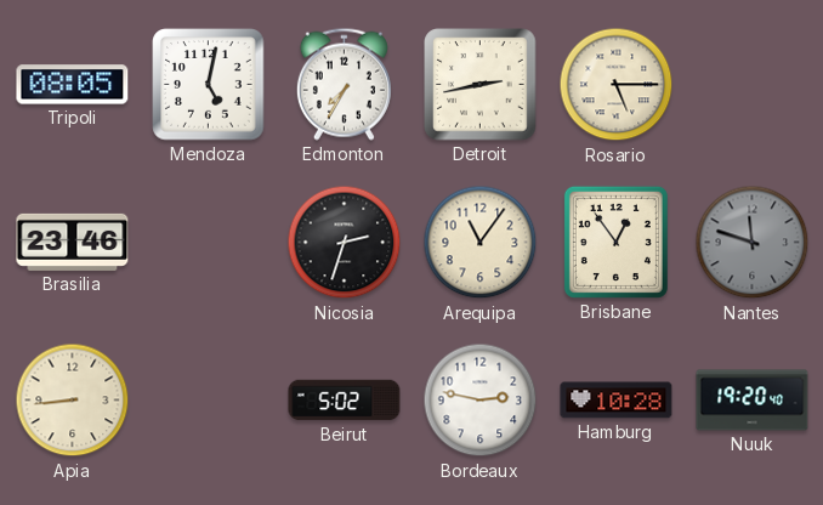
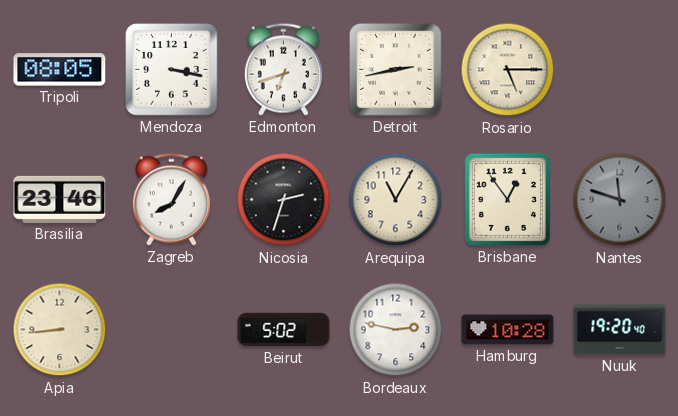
Mendoza: 5:02 -> 3:17
Edmonton: 7:35 -> 6:42
Zagreb: none -> 8:05
Arequipa: 11:06 -> 11:05
